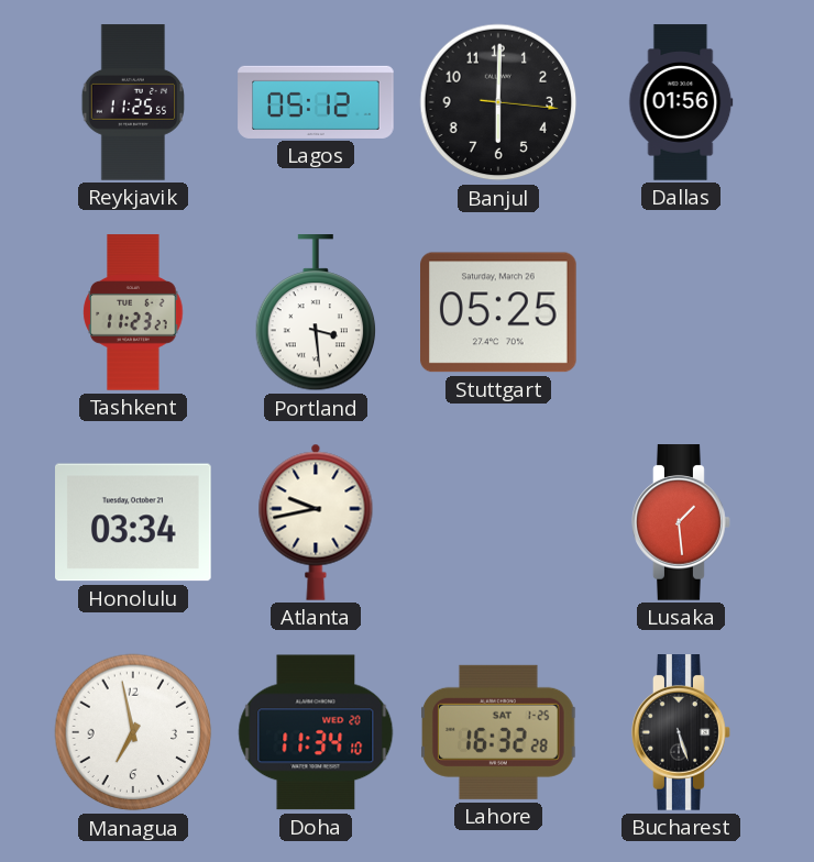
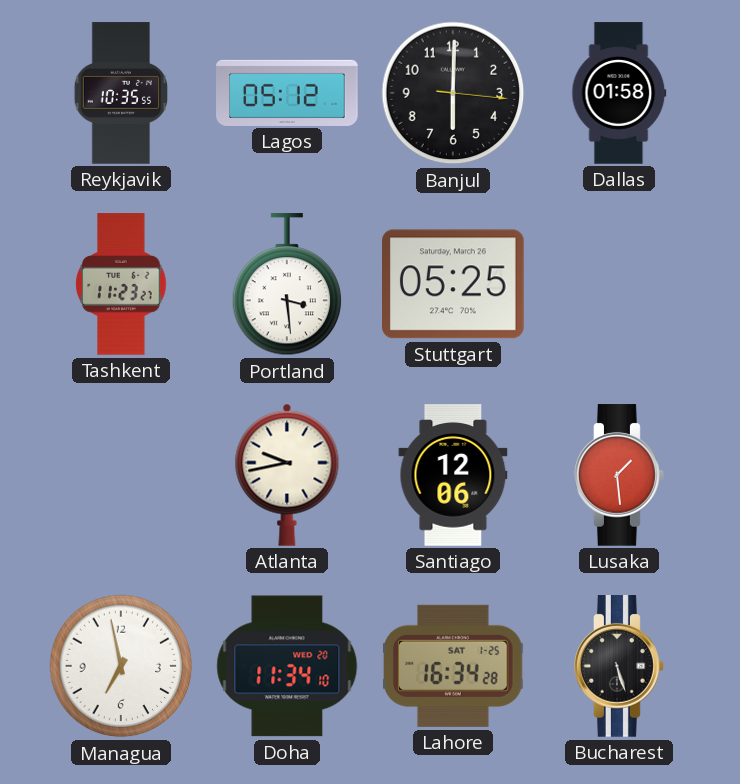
Reykjavik: 11:25 -> 10:35
Dallas: 01:56 -> 01:58
Honolulu: 03:34 -> none
Santiago: none -> 12:06
Lahore: 16:32 -> 16:34
